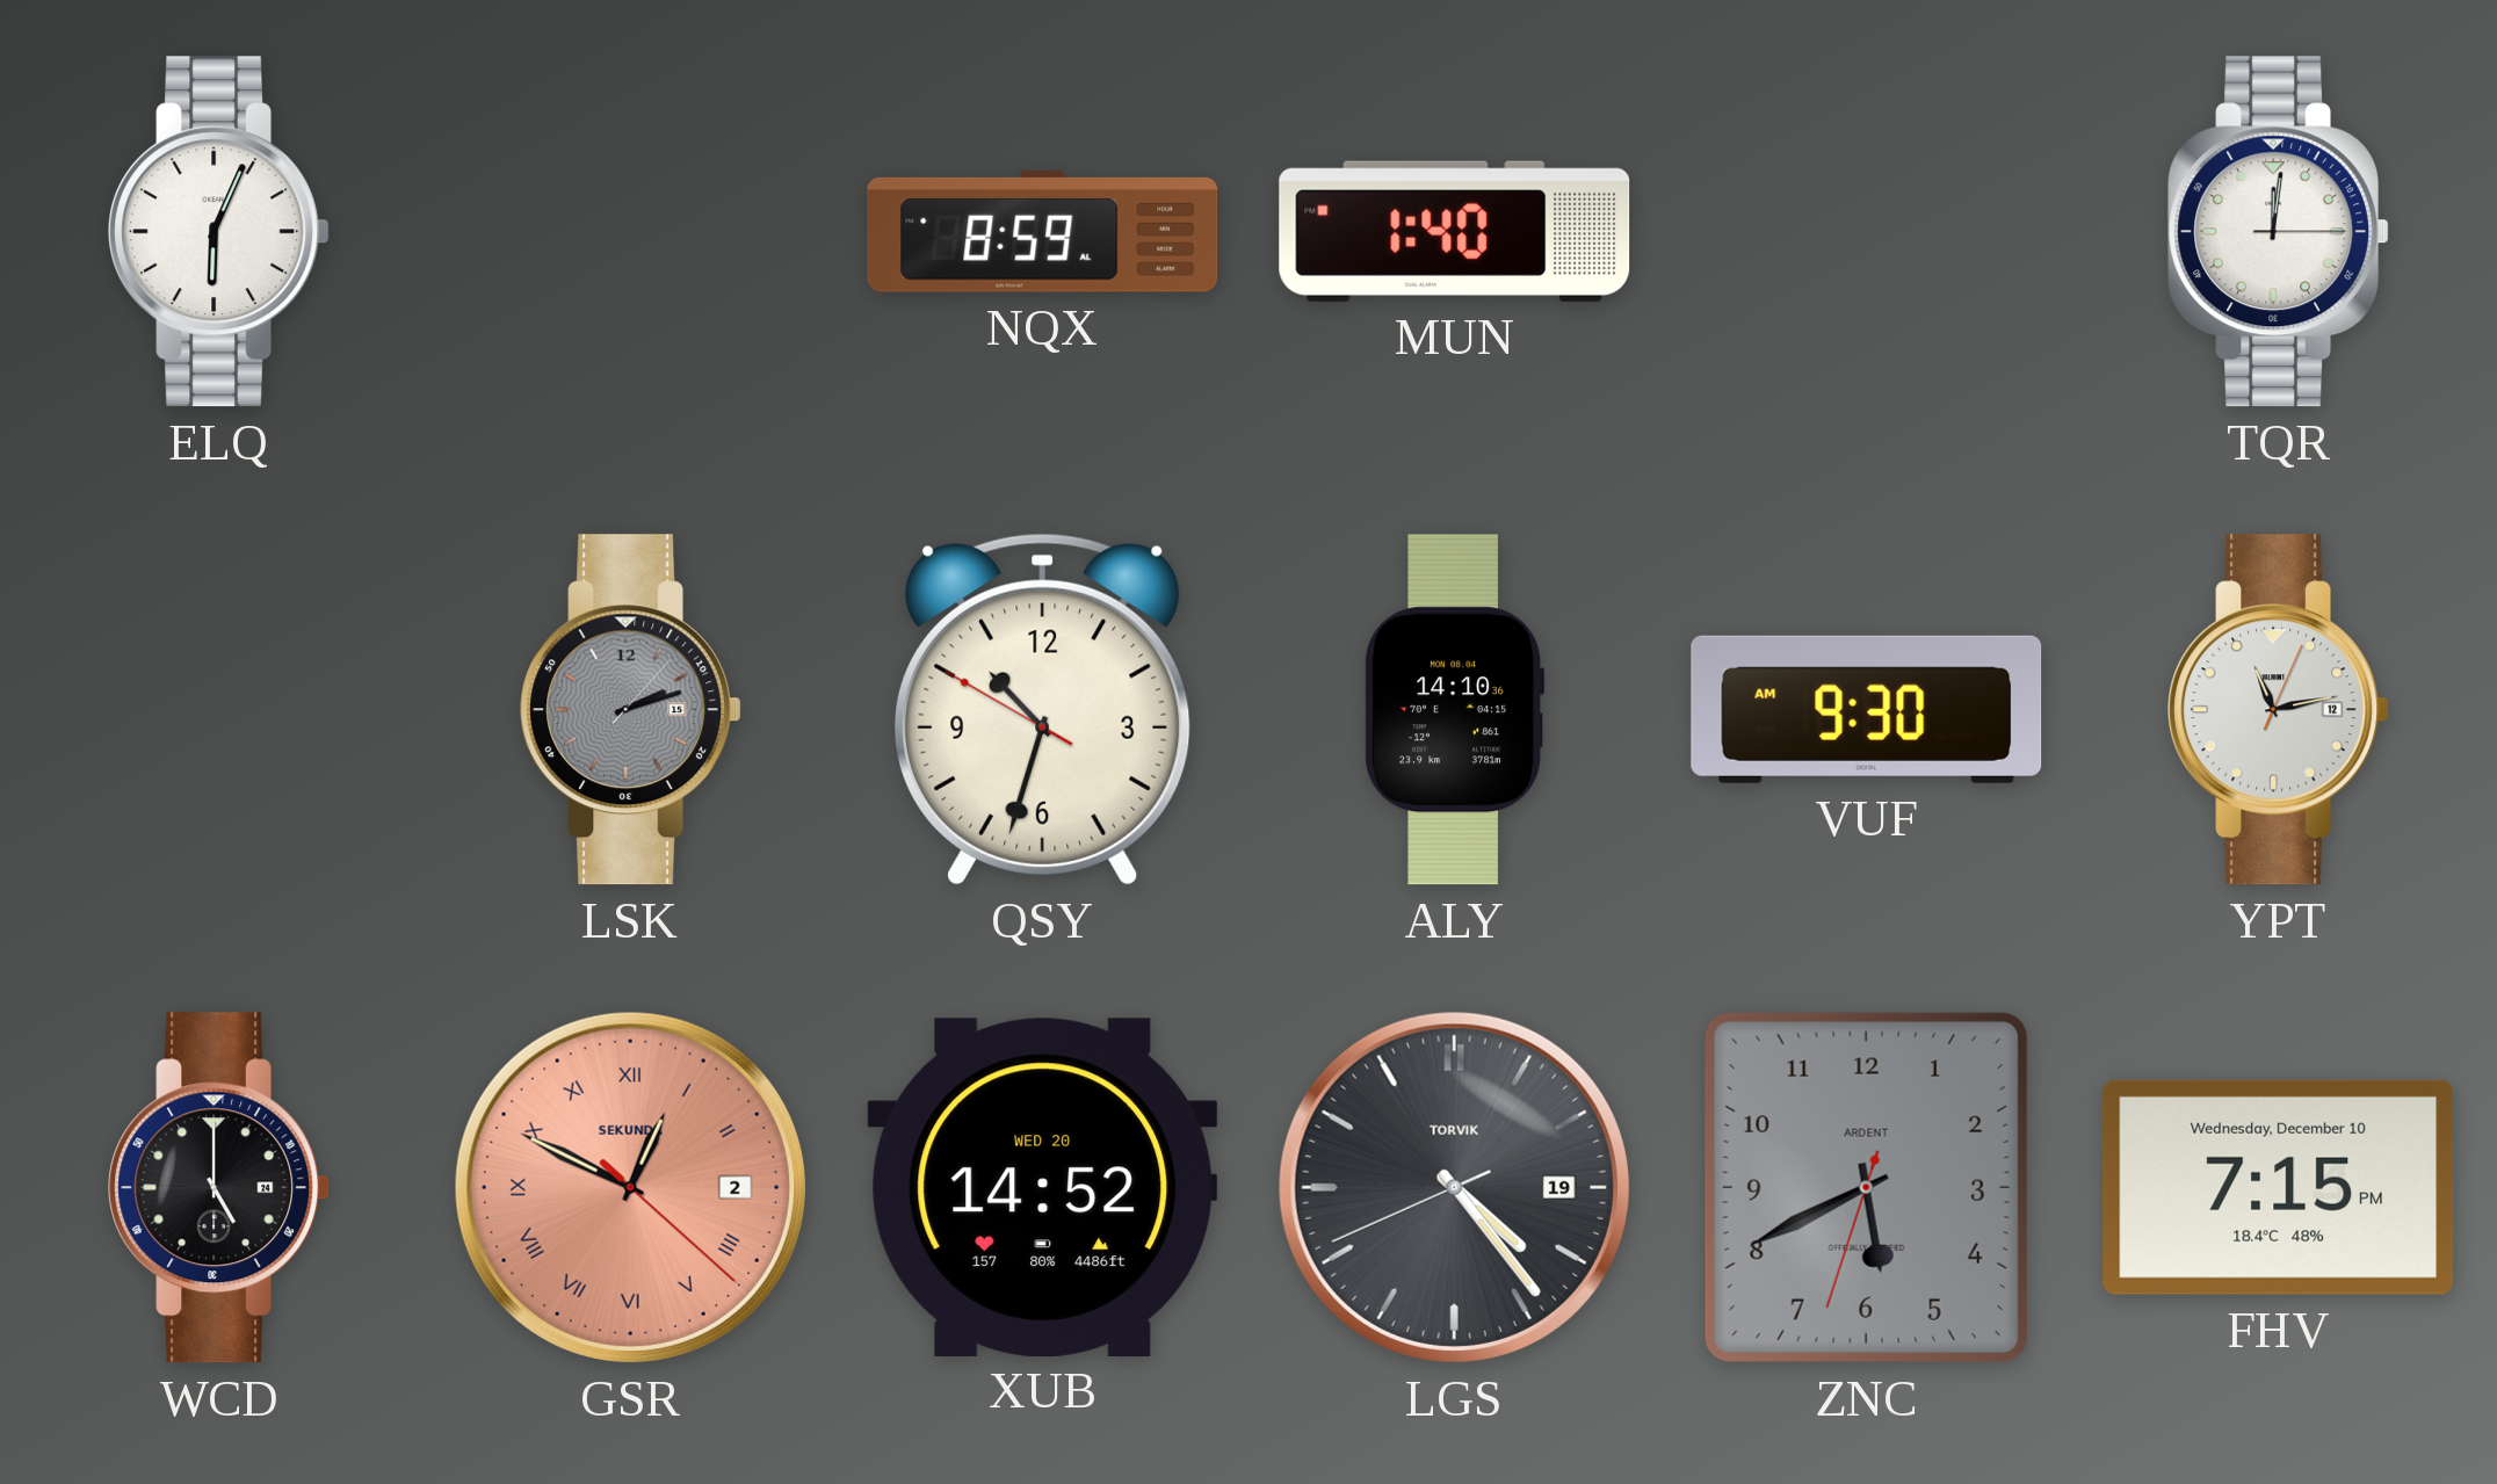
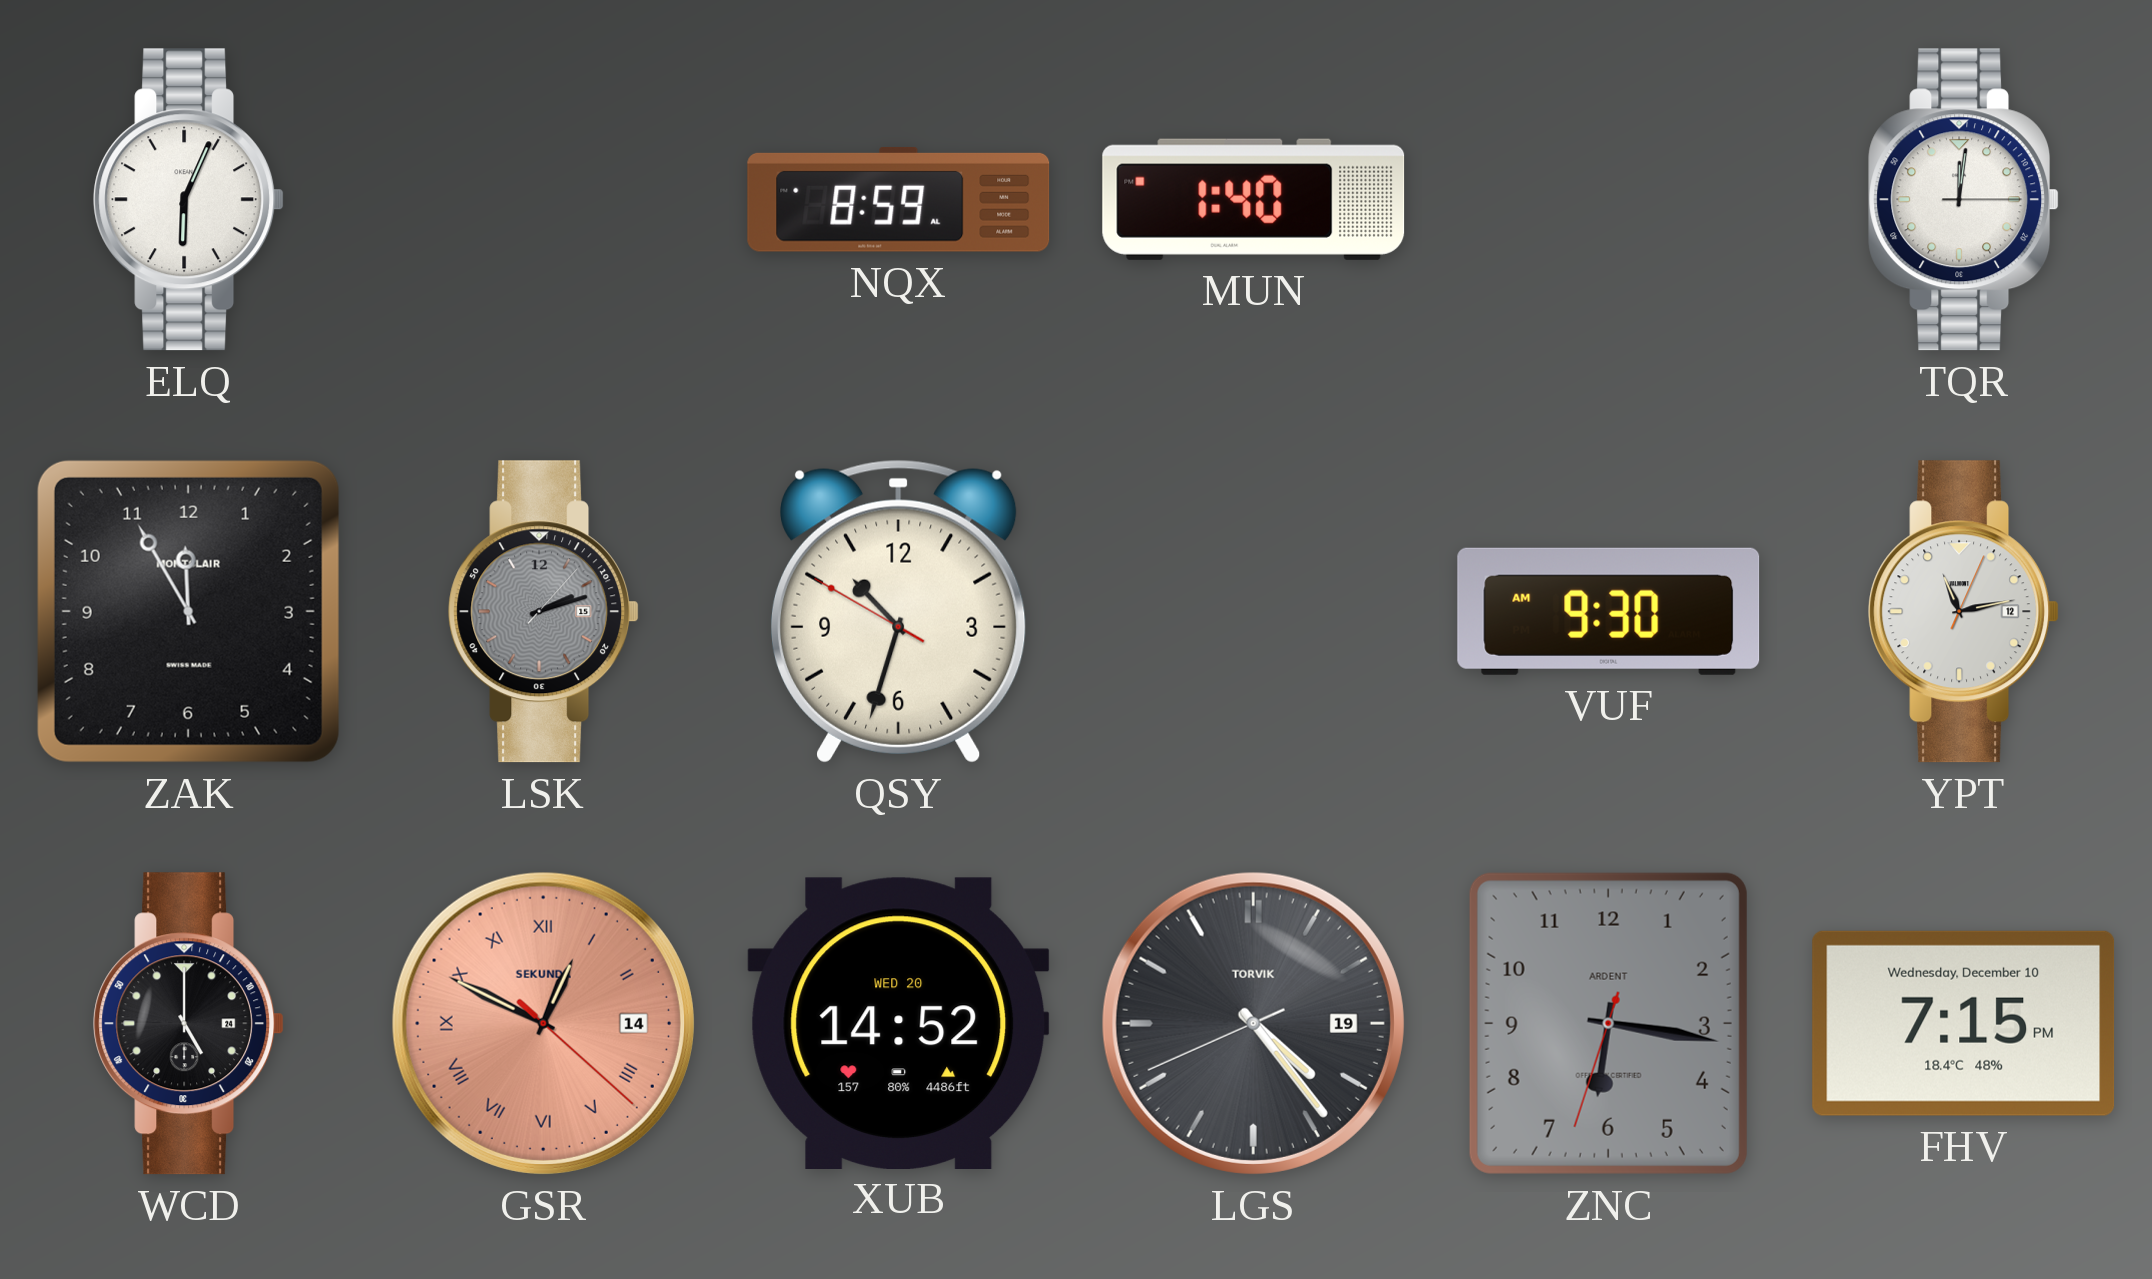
ZAK: none -> 11:55
ALY: 14:10 -> none
GSR date: 2 -> 14
ZNC: 5:40 -> 6:16
